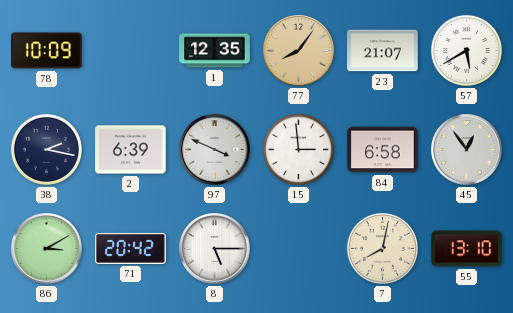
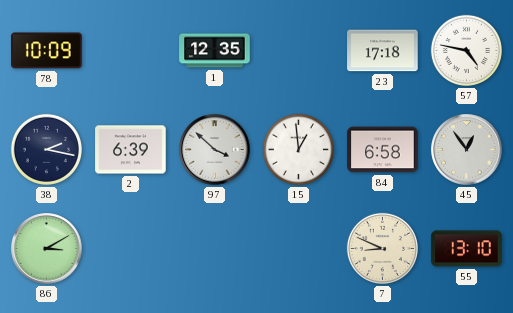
77: 8:06 -> none
23: 21:07 -> 17:18
57: 5:40 -> 4:47
97: 3:49 -> 3:52
15: 2:59 -> 12:59
71: 20:42 -> none
8: 5:15 -> none
7: 8:02 -> 8:49
